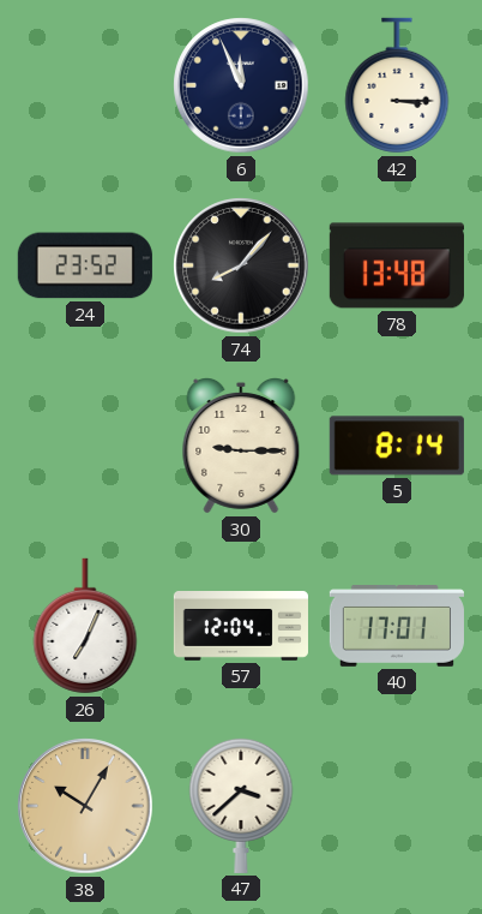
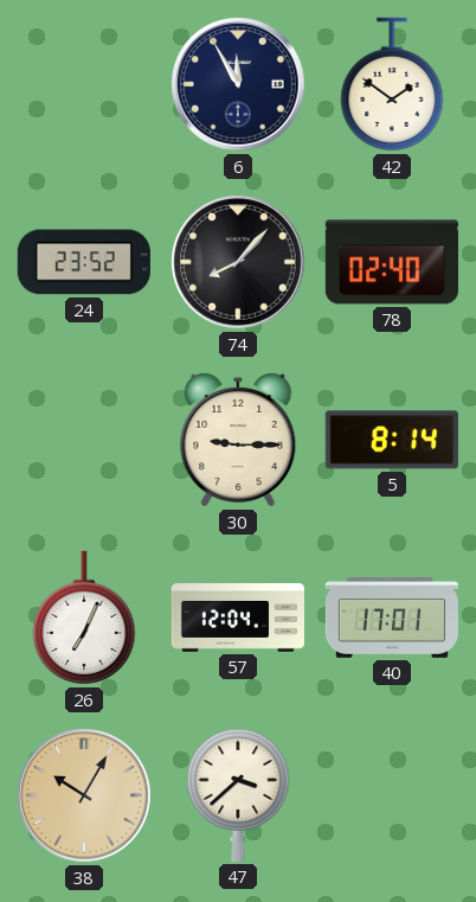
6: 11:56 -> 11:55
42: 3:15 -> 1:51
78: 13:48 -> 02:40
